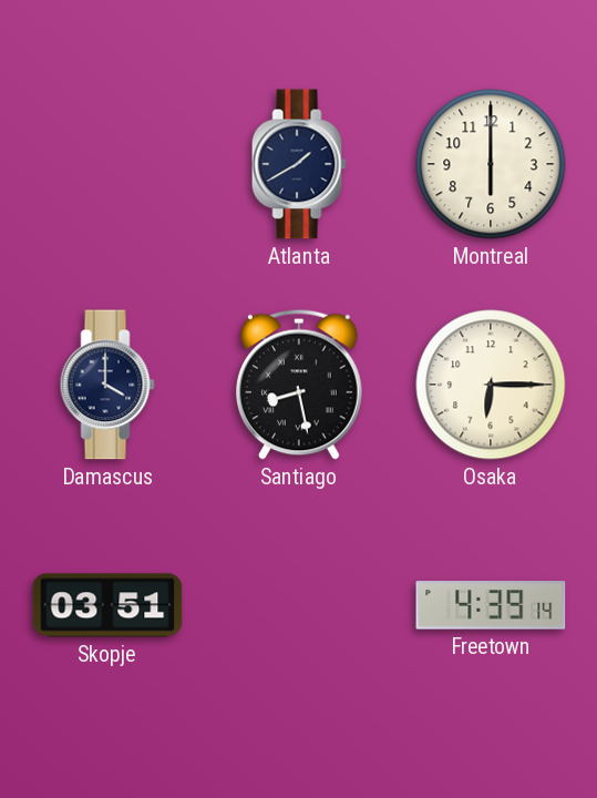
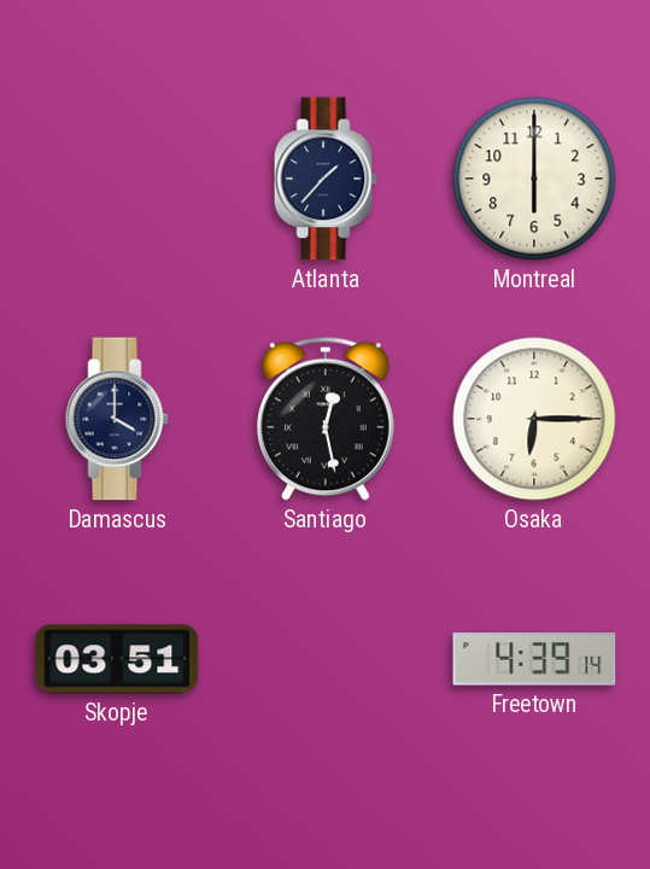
Atlanta: 1:40 -> 1:37
Santiago: 8:28 -> 12:28
